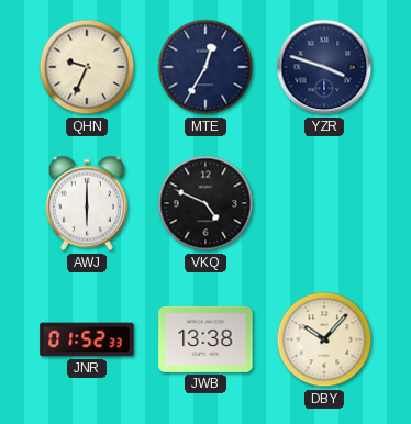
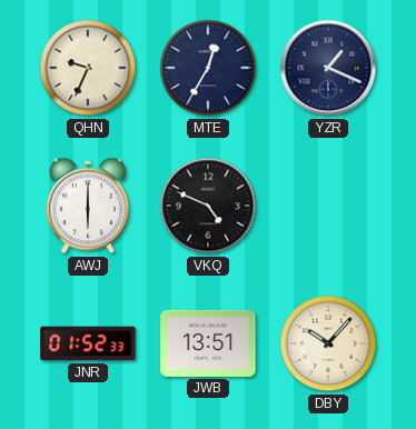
YZR: 3:48 -> 1:19
JWB: 13:38 -> 13:51
